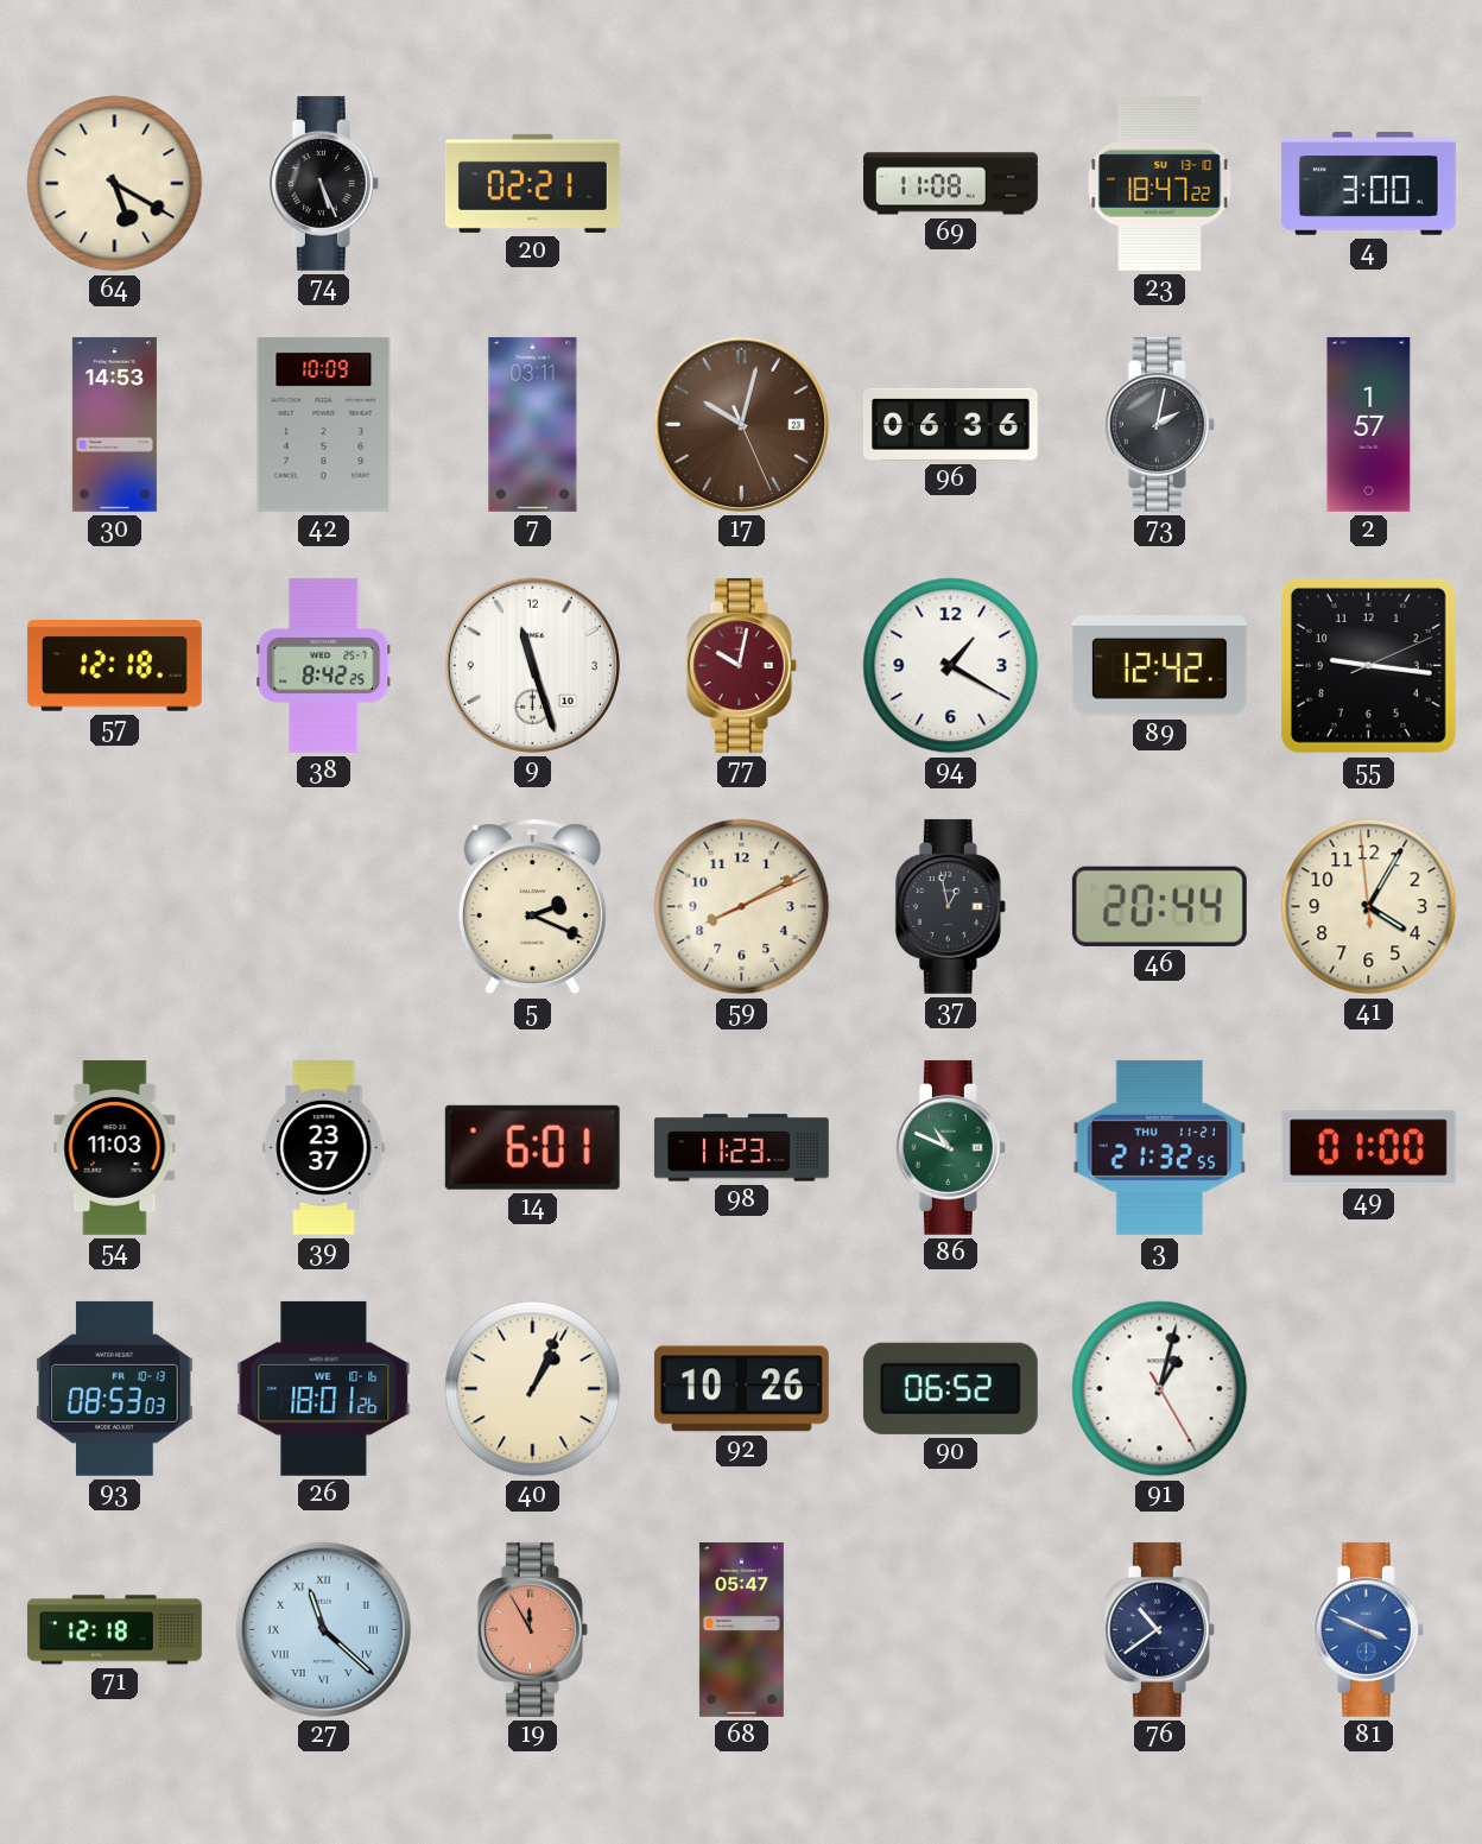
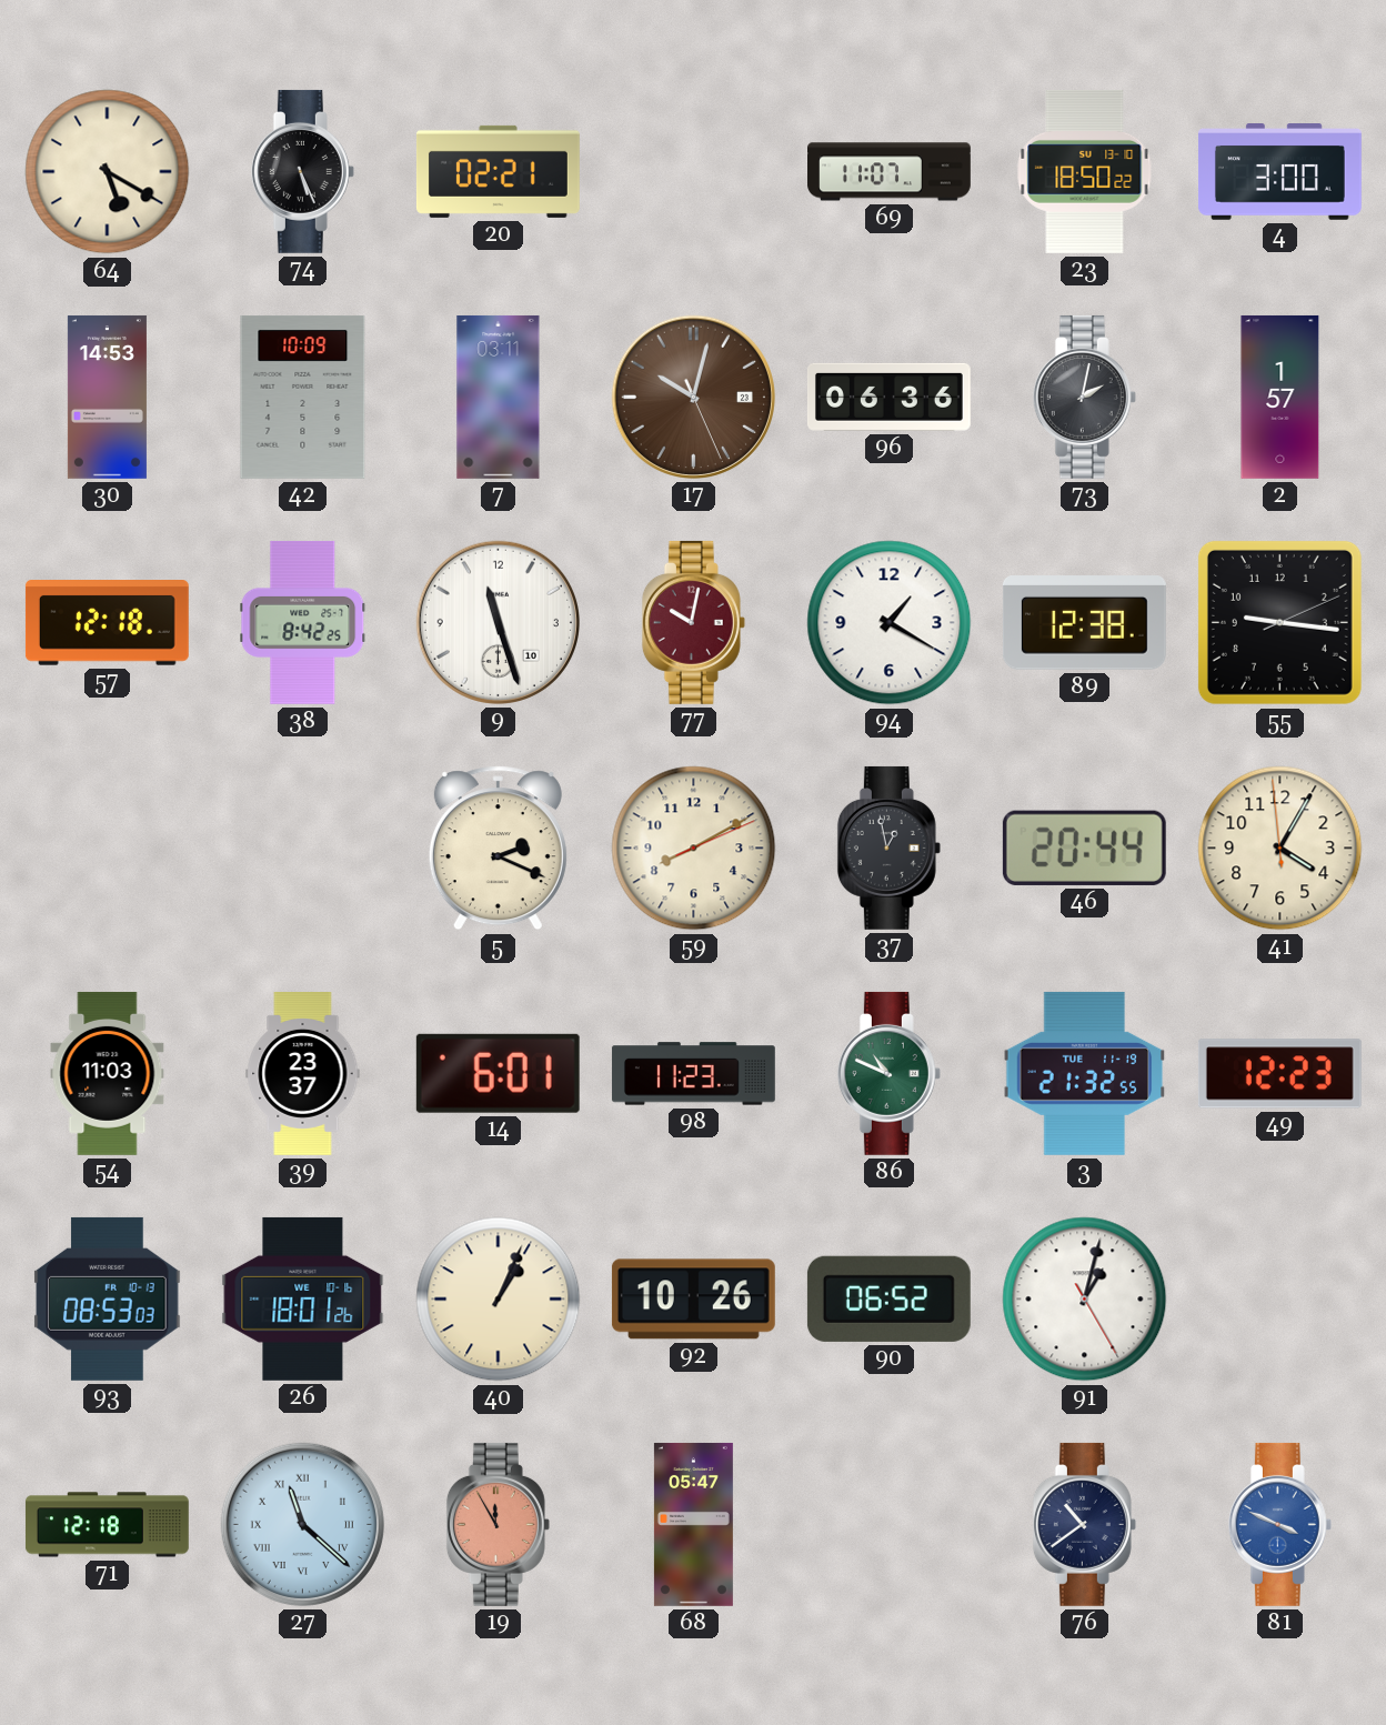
69: 11:08 -> 11:07
23: 18:47 -> 18:50
89: 12:42 -> 12:38
3 date: THU 11-21 -> TUE 11-19
49: 01:00 -> 12:23
